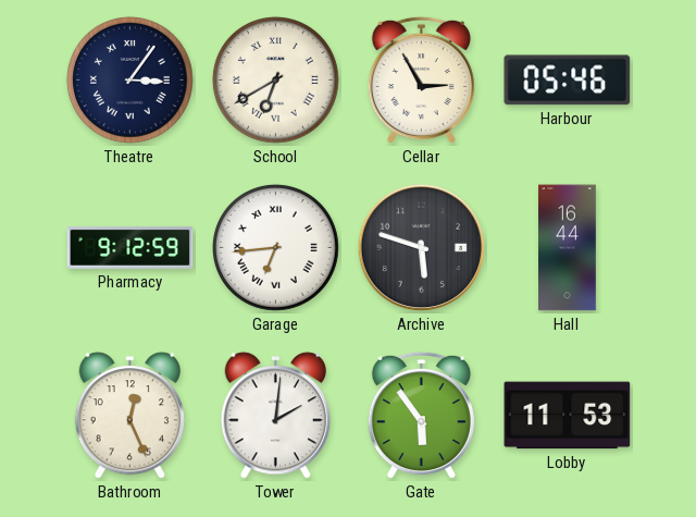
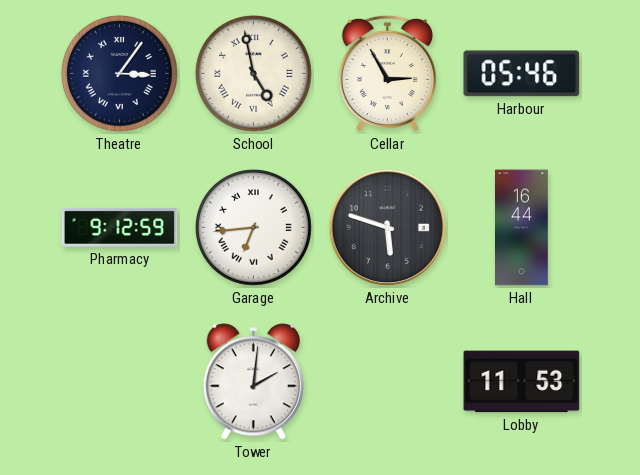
School: 6:40 -> 4:58
Bathroom: 12:26 -> none
Gate: 5:54 -> none
